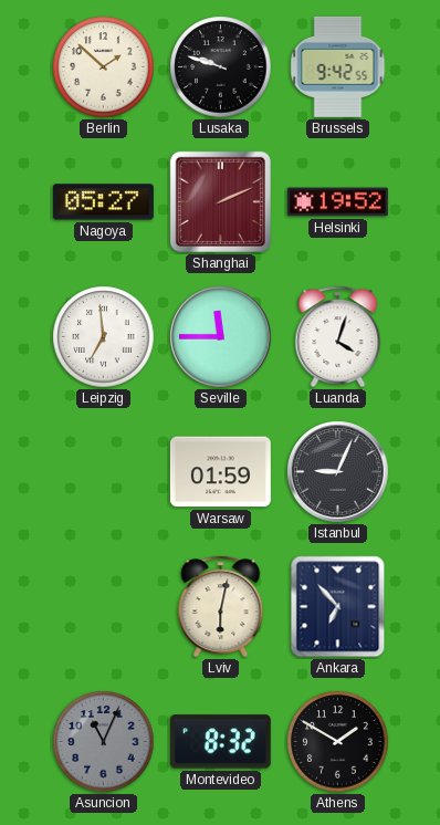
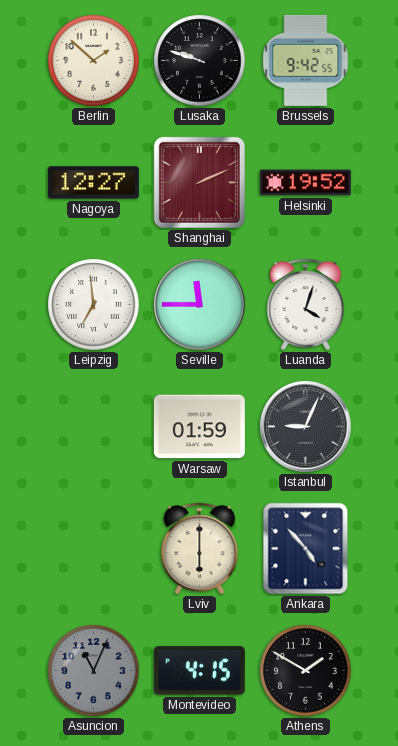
Nagoya: 05:27 -> 12:27
Lviv: 6:02 -> 6:00
Ankara: 6:53 -> 4:53
Montevideo: 8:32 -> 4:15
